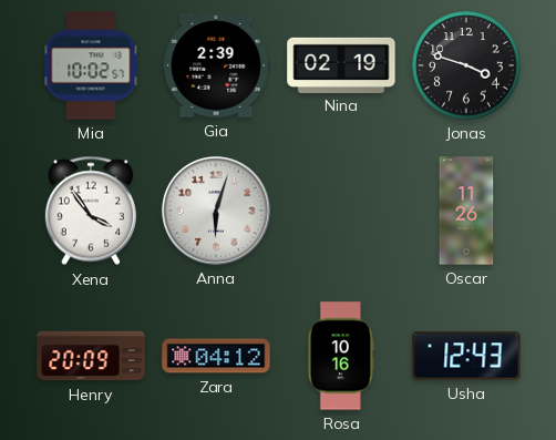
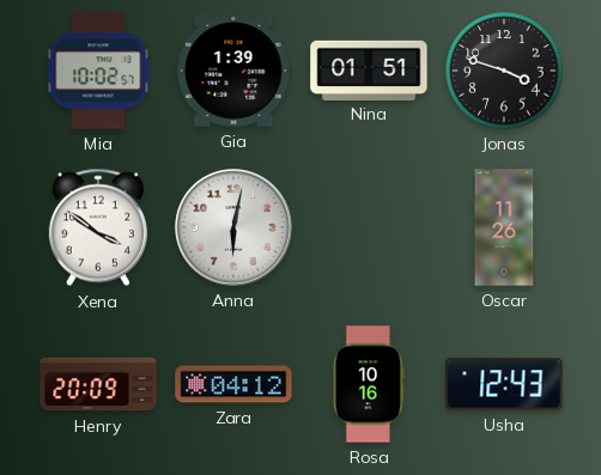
Gia: 2:39 -> 1:39
Nina: 02:19 -> 01:51
Xena: 3:54 -> 3:51
Anna: 6:03 -> 6:02
